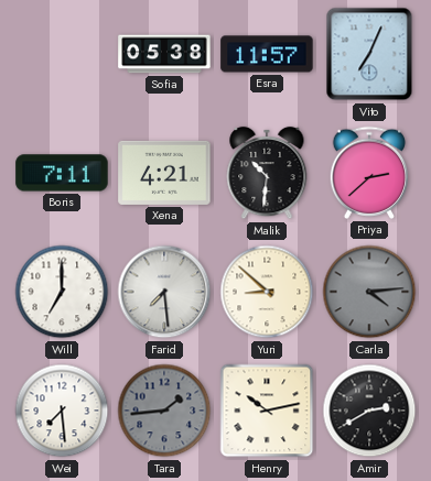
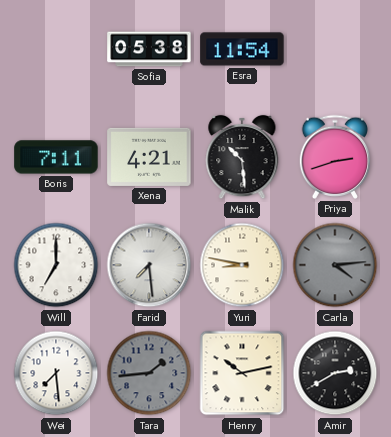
Esra: 11:57 -> 11:54
Vito: 7:04 -> none
Malik: 10:31 -> 10:29
Priya: 2:38 -> 2:42
Yuri: 8:52 -> 8:47
